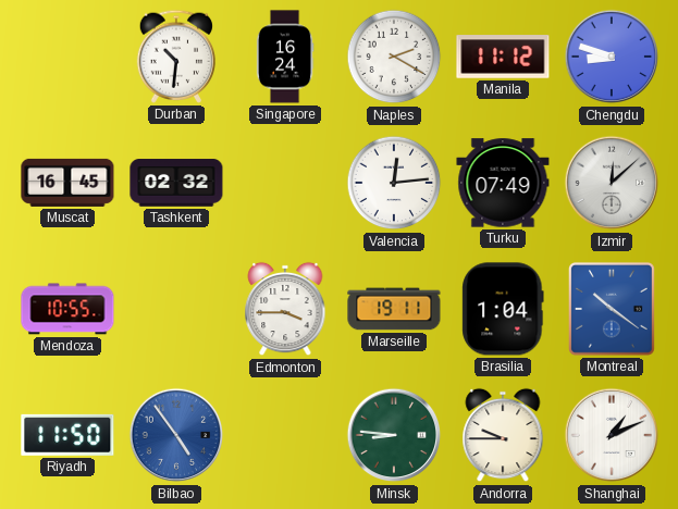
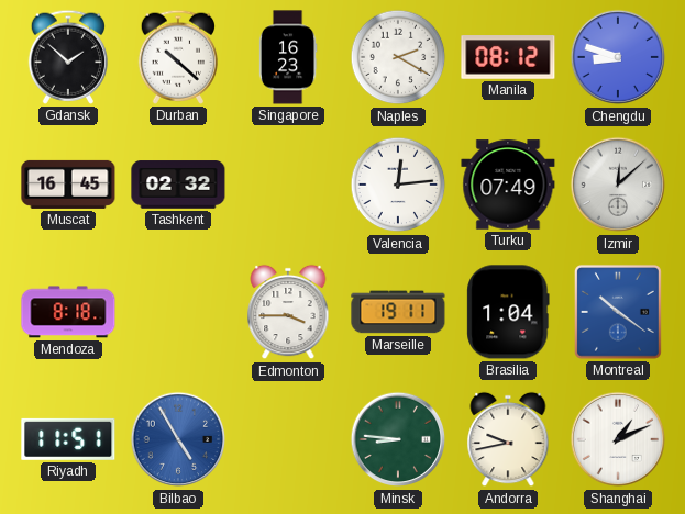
Gdansk: none -> 1:52
Durban: 10:31 -> 10:22
Singapore: 16:24 -> 16:23
Manila: 11:12 -> 08:12
Mendoza: 10:55 -> 8:18
Riyadh: 11:50 -> 11:51
Bilbao: 4:54 -> 4:55
Andorra: 9:45 -> 9:43
